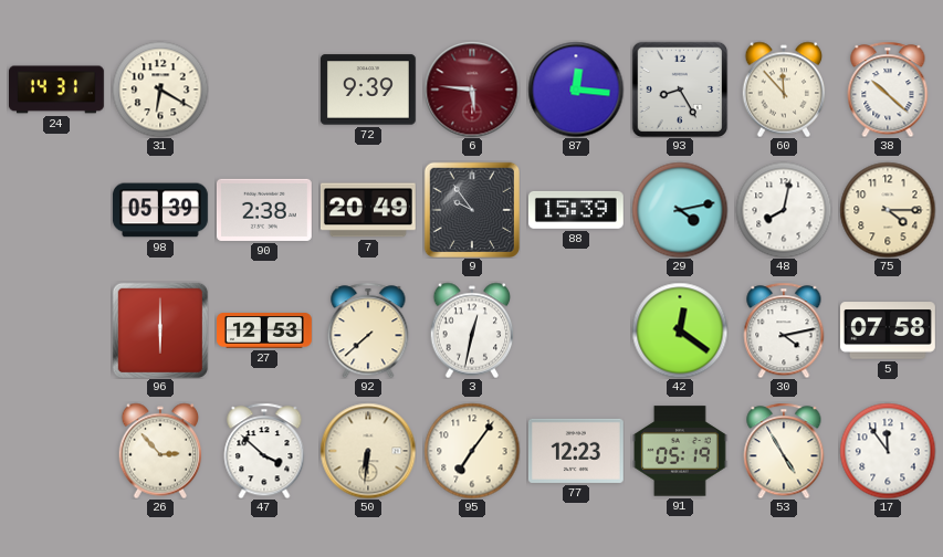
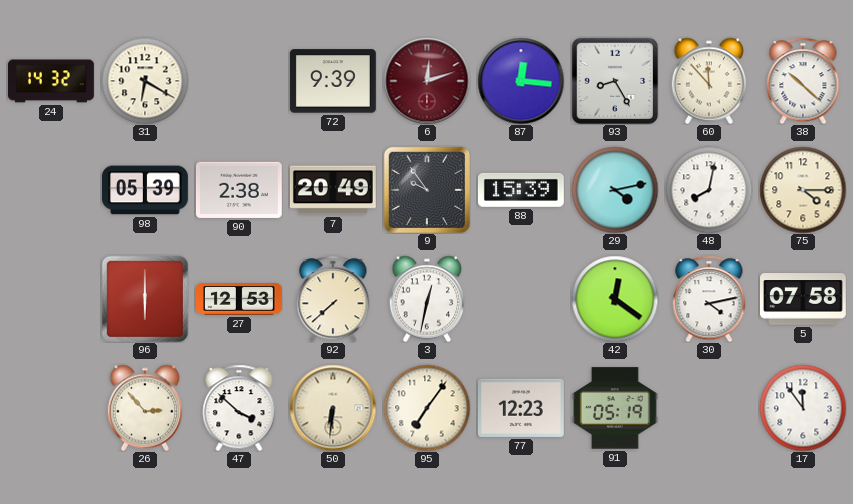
24: 14:31 -> 14:32
6: 5:46 -> 12:12
53: 4:55 -> none
